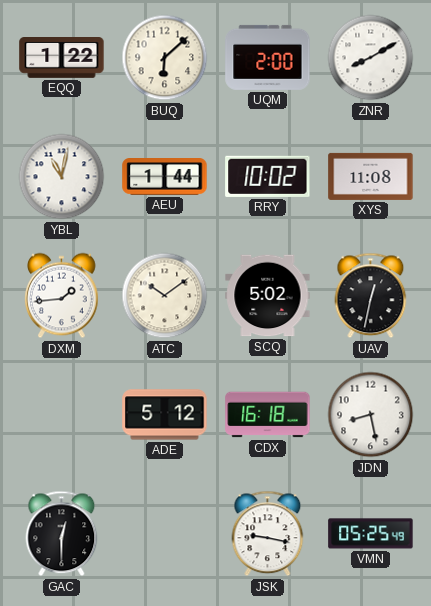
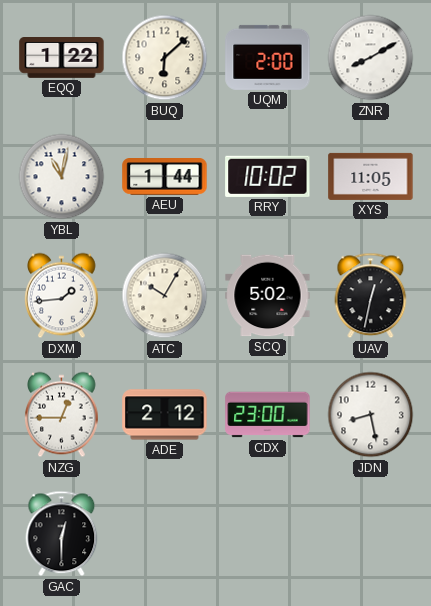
XYS: 11:08 -> 11:05
ATC: 10:09 -> 10:05
NZG: none -> 12:45
ADE: 5:12 -> 2:12
CDX: 16:18 -> 23:00
JSK: 9:17 -> none
VMN: 05:25 -> none
